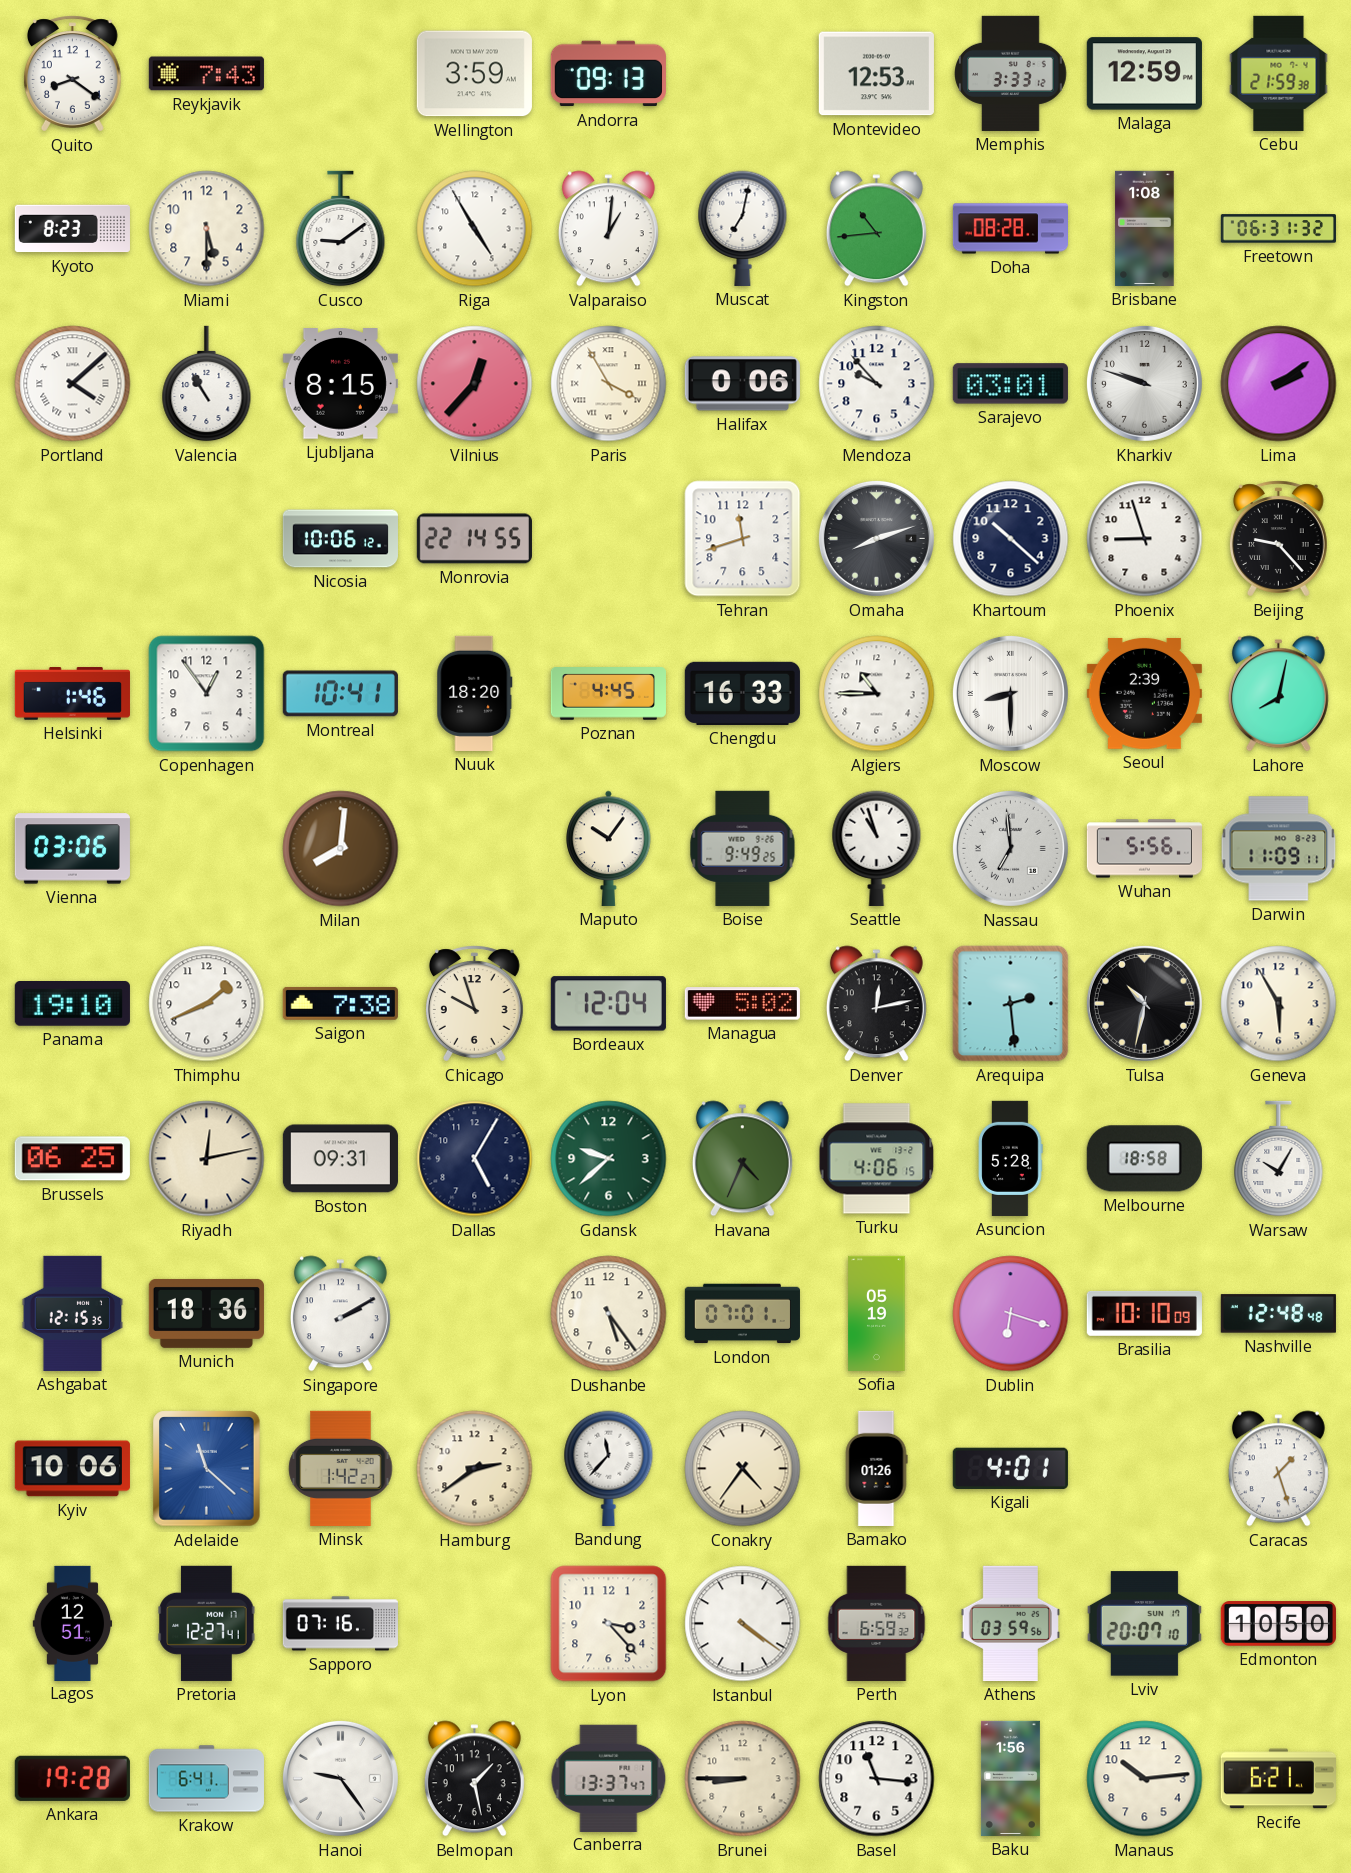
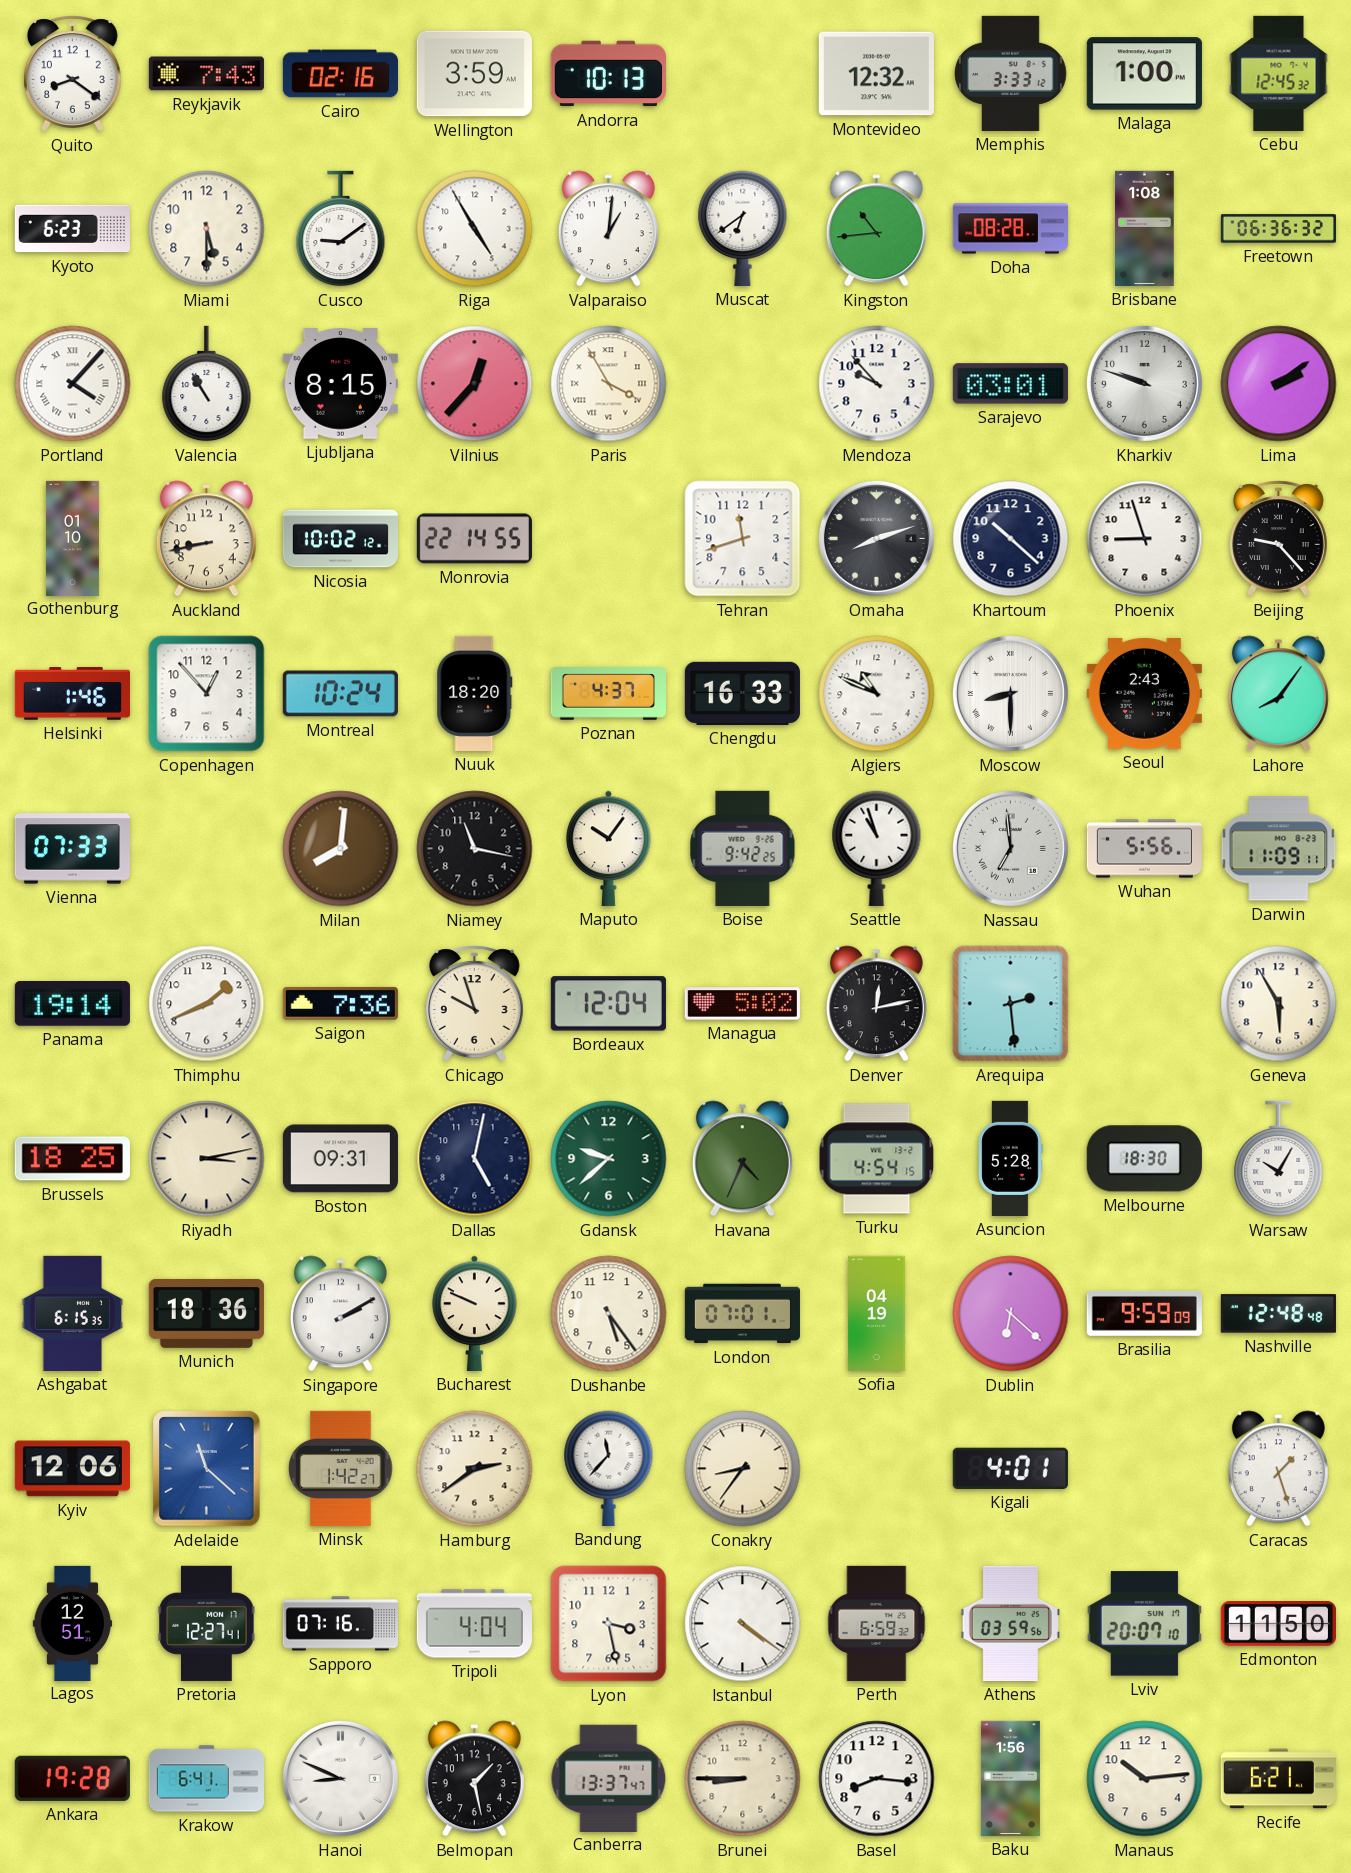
Cairo: none -> 02:16
Andorra: 09:13 -> 10:13
Montevideo: 12:53 -> 12:32
Malaga: 12:59 -> 1:00
Cebu: 21:59 -> 12:45
Kyoto: 8:23 -> 6:23
Muscat: 7:02 -> 6:39
Freetown: 06:31 -> 06:36
Portland: 4:08 -> 4:07
Halifax: 0:06 -> none
Gothenburg: none -> 01:10
Auckland: none -> 8:43
Nicosia: 10:06 -> 10:02
Copenhagen: 12:54 -> 12:53
Montreal: 10:41 -> 10:24
Poznan: 4:45 -> 4:37
Algiers: 10:45 -> 10:49
Seoul: 2:39 -> 2:43
Lahore: 8:02 -> 8:06
Vienna: 03:06 -> 07:33
Niamey: none -> 11:17
Boise: 9:49 -> 9:42
Panama: 19:10 -> 19:14
Saigon: 7:38 -> 7:36
Tulsa: 10:32 -> none
Brussels: 06:25 -> 18:25
Riyadh: 12:13 -> 3:13
Dallas: 5:05 -> 5:02
Turku: 4:06 -> 4:54
Melbourne: 18:58 -> 18:30
Ashgabat: 12:15 -> 6:15
Bucharest: none -> 9:49
Sofia: 05:19 -> 04:19
Dublin: 6:18 -> 6:22
Brasilia: 10:10 -> 9:59
Kyiv: 10:06 -> 12:06
Conakry: 4:36 -> 8:36
Bamako: 01:26 -> none
Tripoli: none -> 4:04
Lyon: 3:23 -> 3:28
Edmonton: 10:50 -> 11:50
Hanoi: 9:24 -> 8:49
Basel: 11:16 -> 8:16
